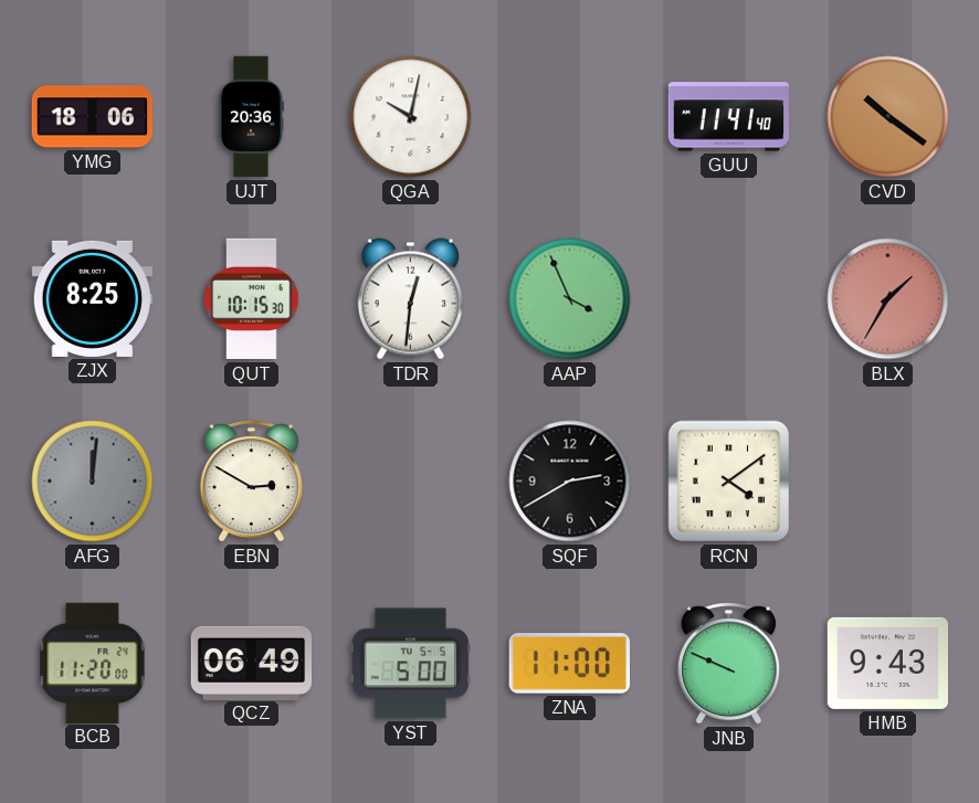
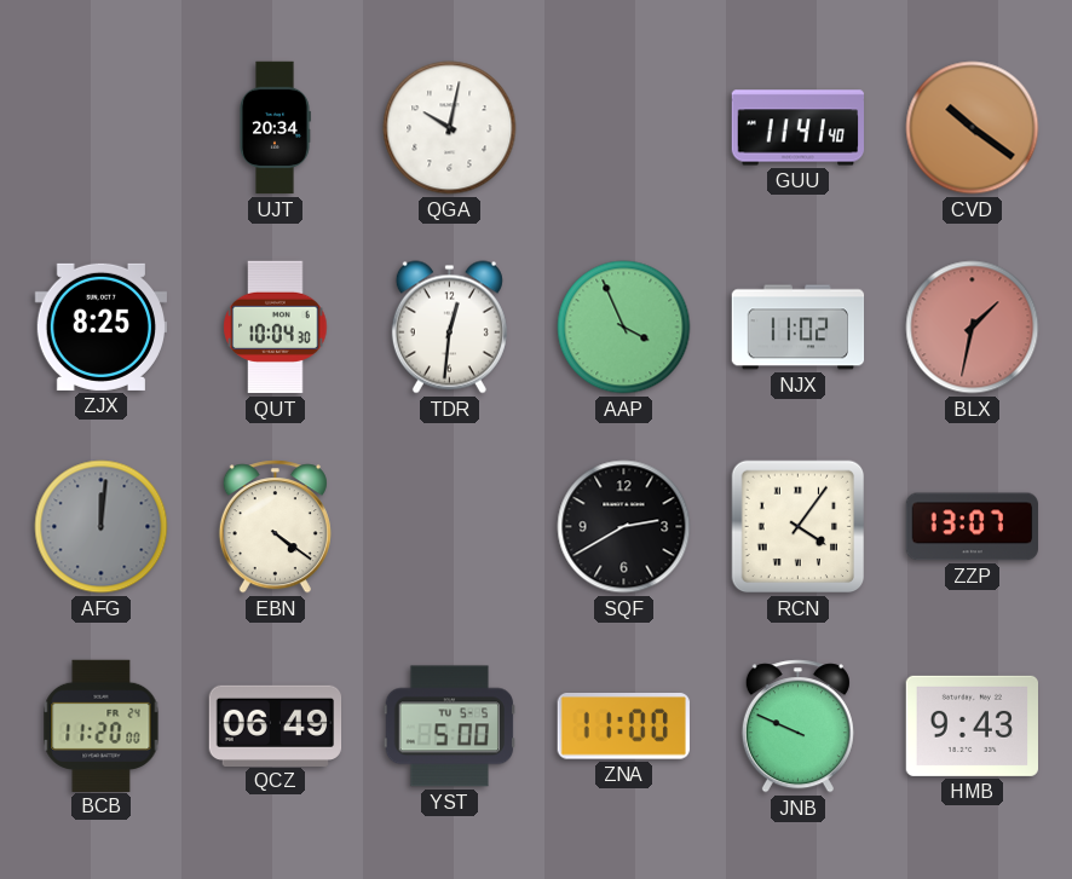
YMG: 18:06 -> none
UJT: 20:36 -> 20:34
QUT: 10:15 -> 10:04
NJX: none -> 11:02
BLX: 1:35 -> 1:32
EBN: 2:50 -> 4:21
RCN: 4:09 -> 4:06
ZZP: none -> 13:07
